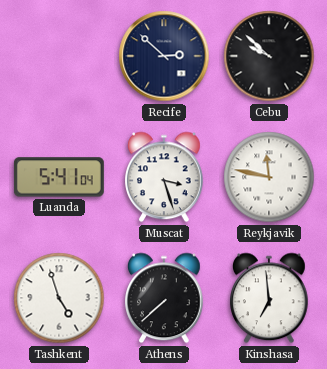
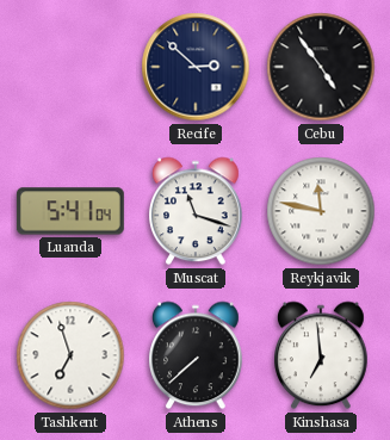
Cebu: 9:52 -> 4:54
Muscat: 3:27 -> 11:18
Tashkent: 4:57 -> 6:57
